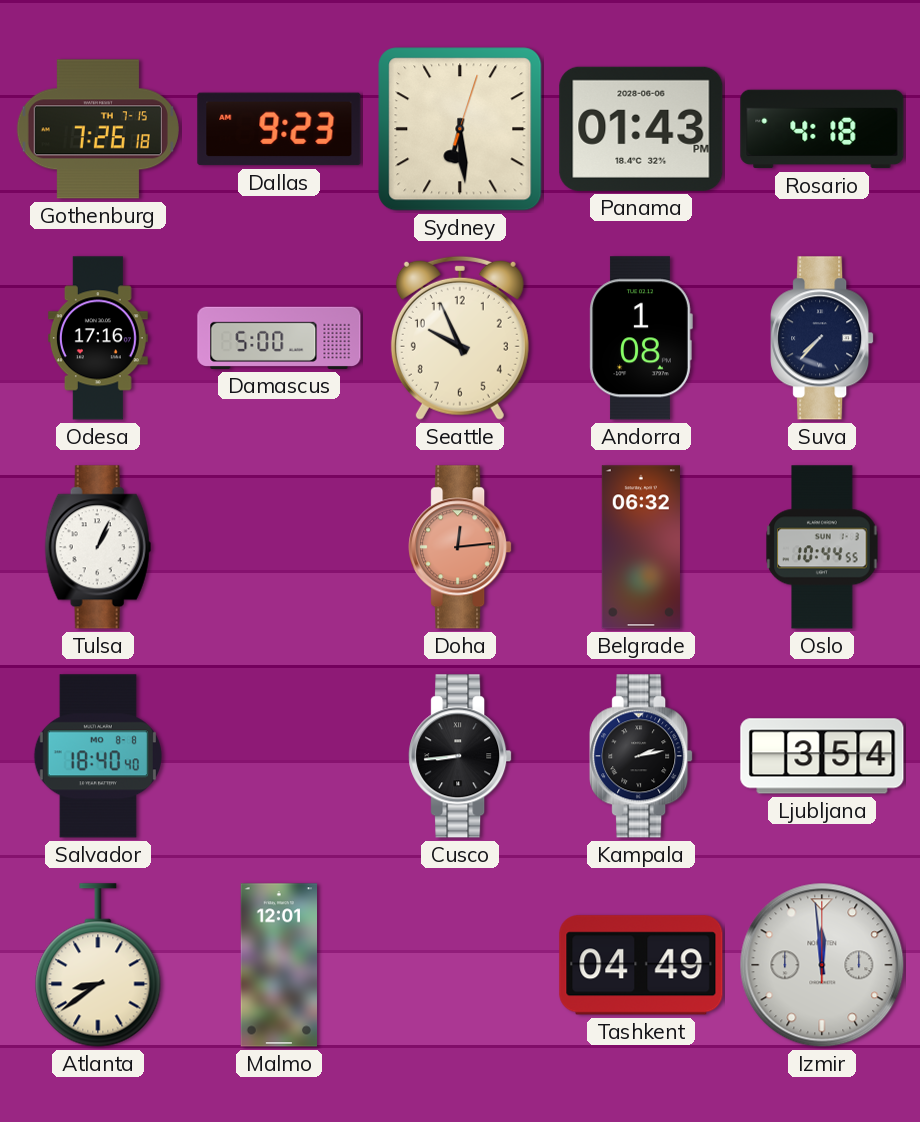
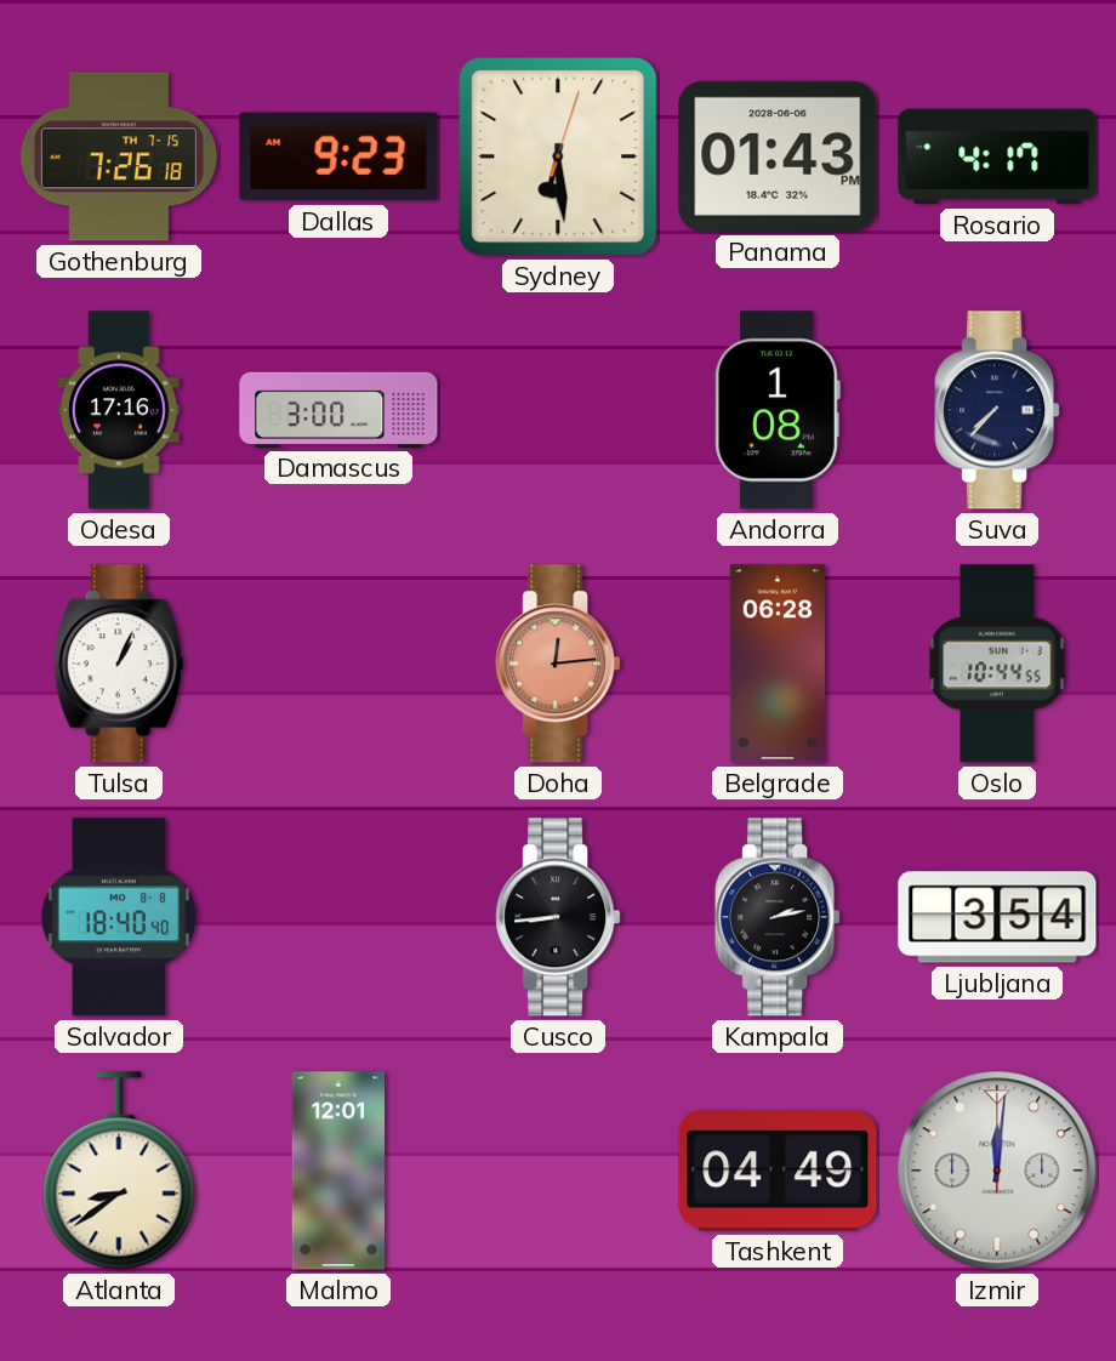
Rosario: 4:18 -> 4:17
Damascus: 5:00 -> 3:00
Seattle: 9:56 -> none
Belgrade: 06:32 -> 06:28
Izmir: 11:59 -> 12:01
